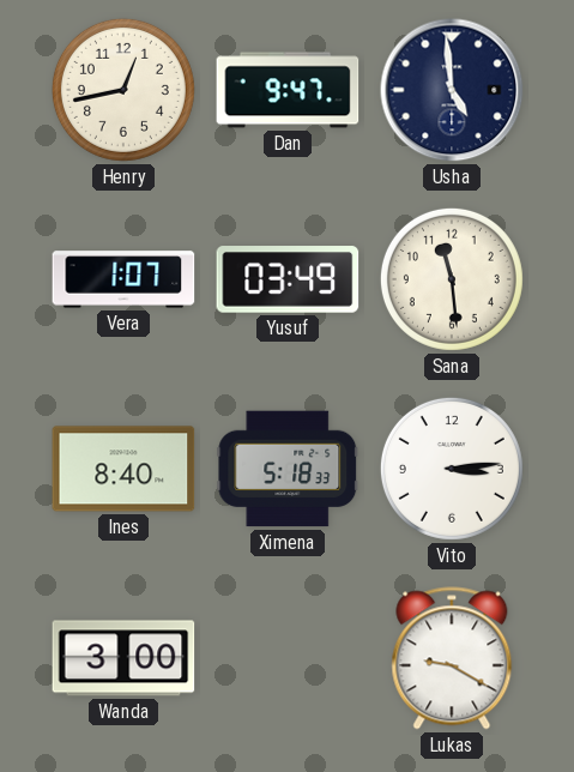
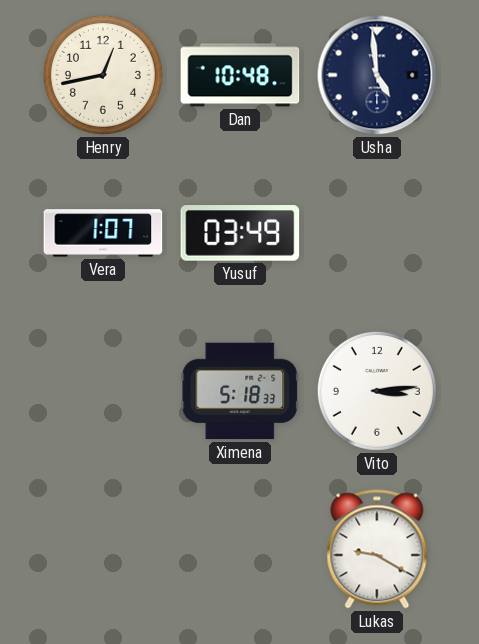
Dan: 9:47 -> 10:48
Sana: 11:29 -> none
Ines: 8:40 -> none
Wanda: 3:00 -> none
